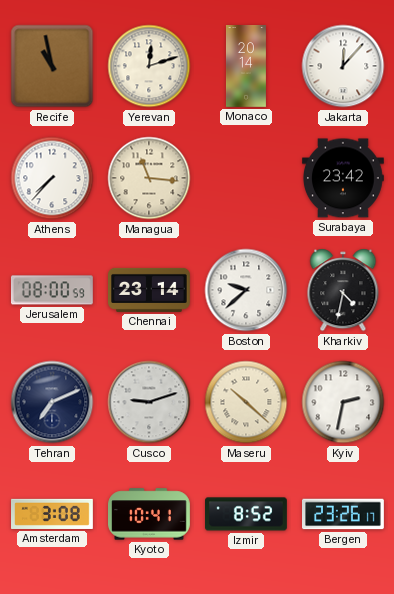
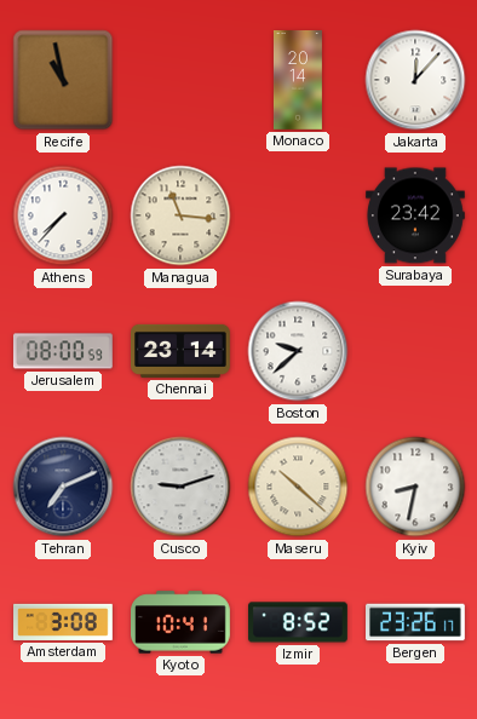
Yerevan: 12:12 -> none
Kharkiv: 4:32 -> none
Kyiv: 2:32 -> 8:32
